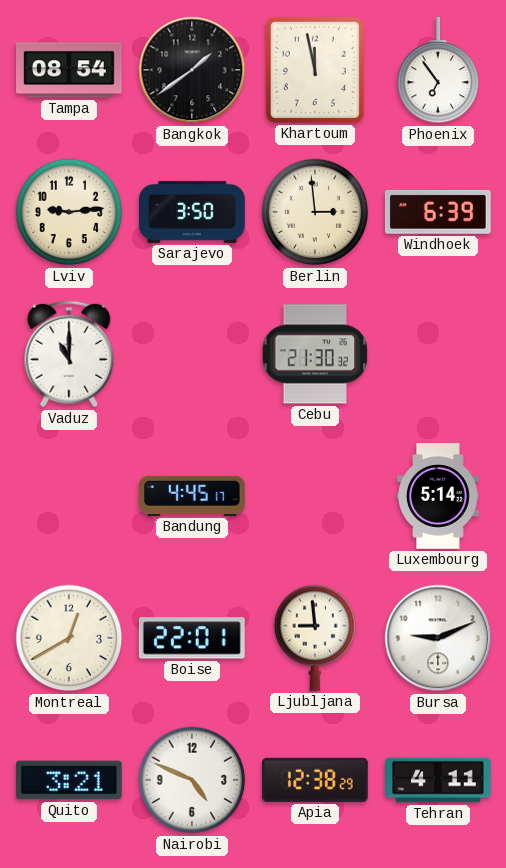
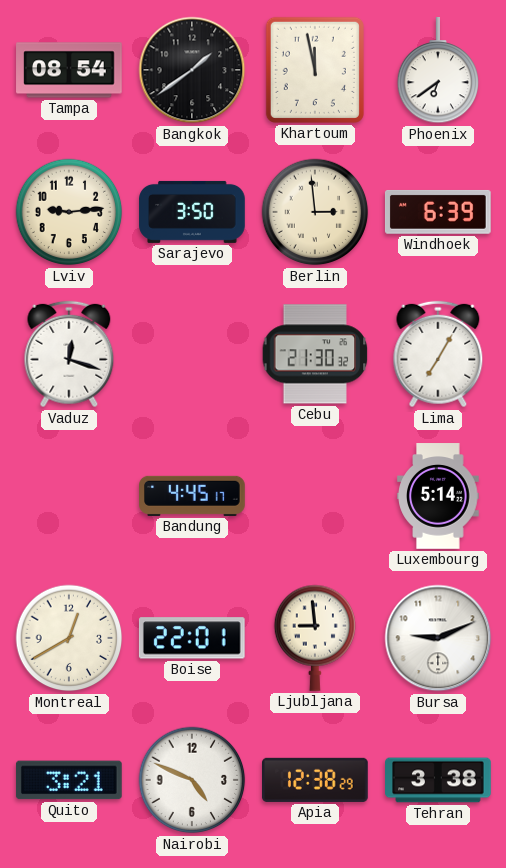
Phoenix: 6:54 -> 6:39
Vaduz: 11:00 -> 12:18
Lima: none -> 7:05
Tehran: 4:11 -> 3:38
